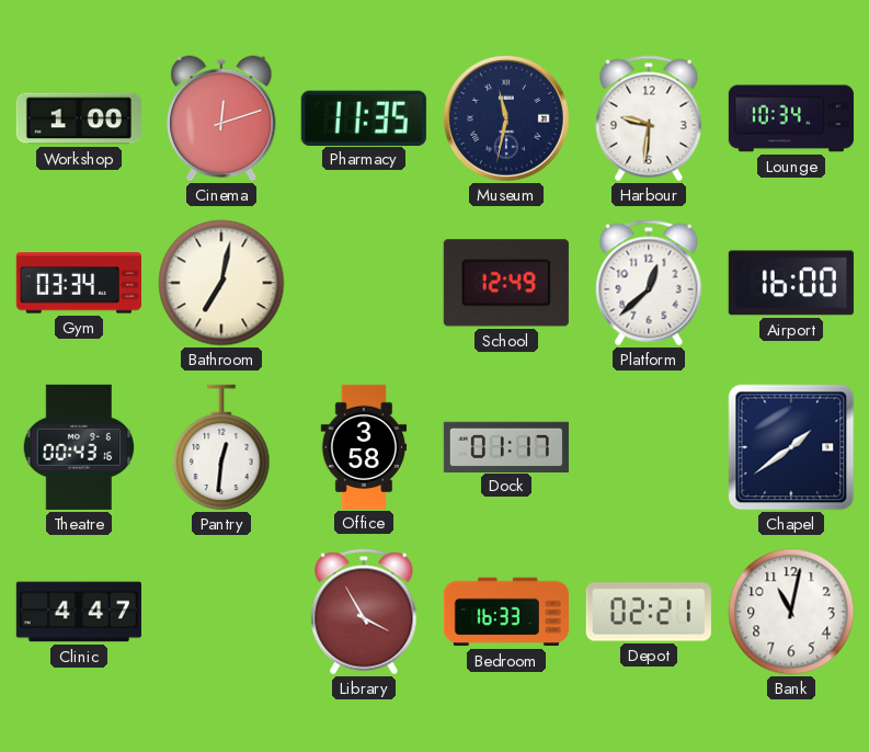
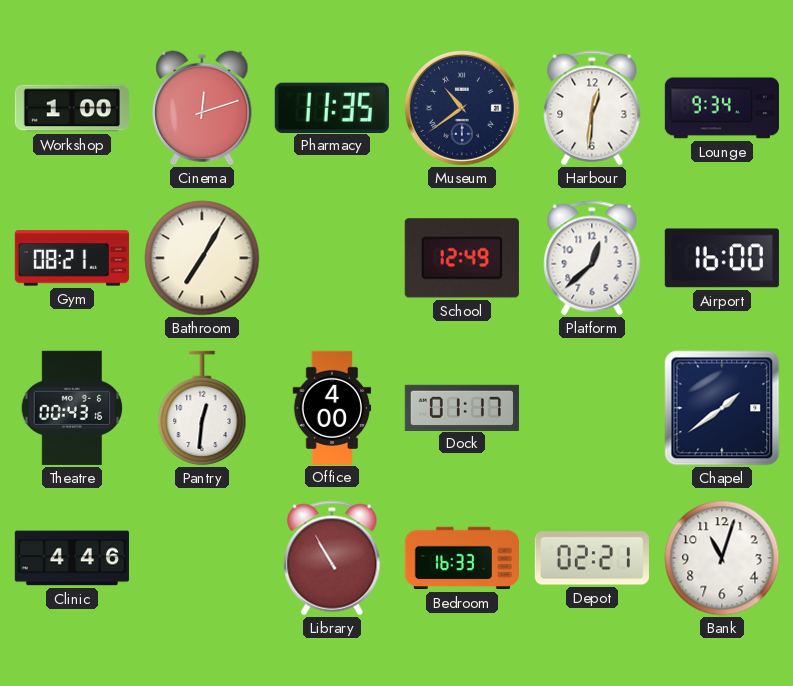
Museum: 11:32 -> 10:39
Harbour: 9:31 -> 12:31
Lounge: 10:34 -> 9:34
Gym: 03:34 -> 08:21
Bathroom: 7:02 -> 7:05
Office: 3:58 -> 4:00
Clinic: 4:47 -> 4:46
Library: 3:55 -> 10:55
Bank: 11:02 -> 11:03
